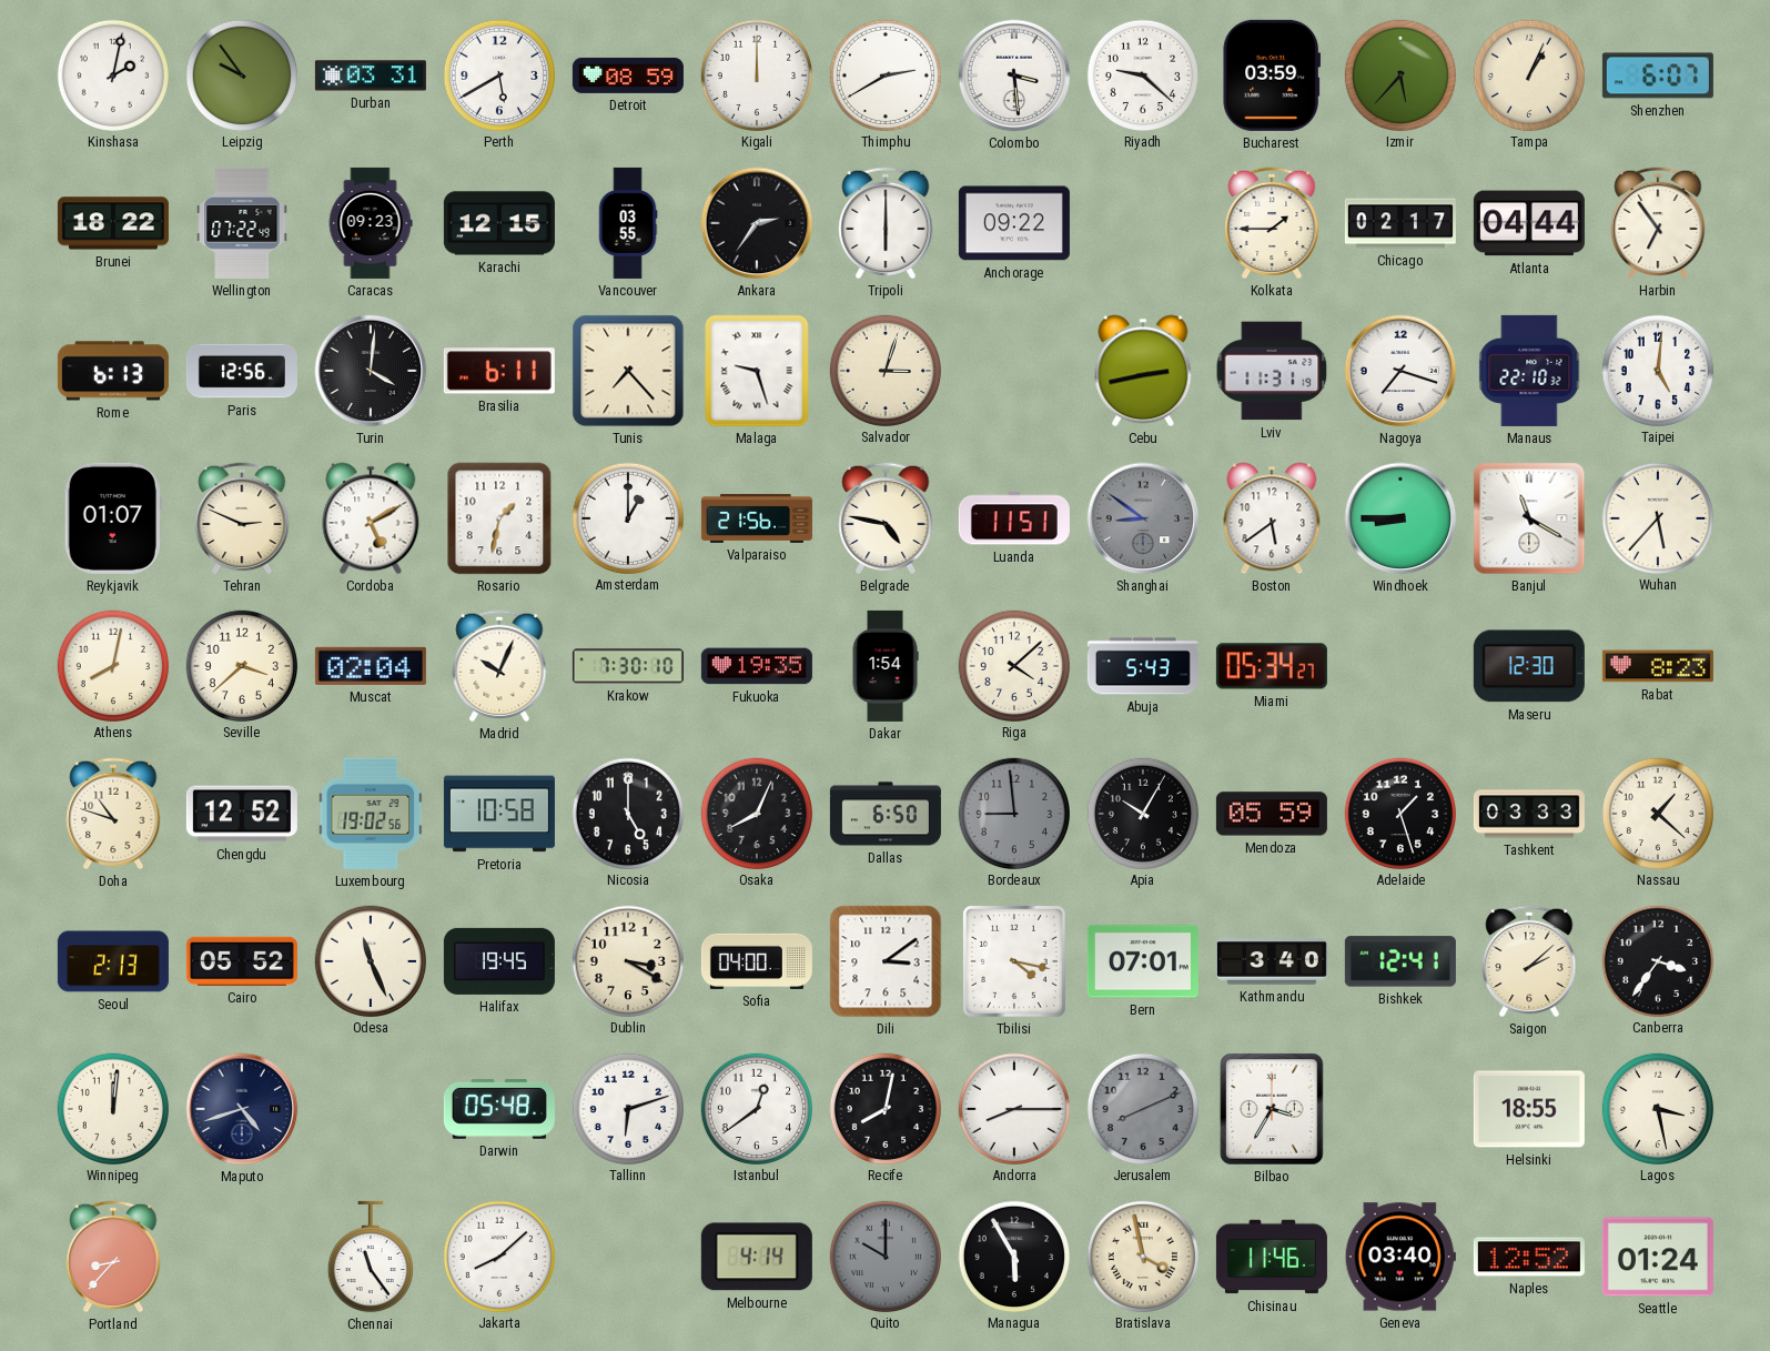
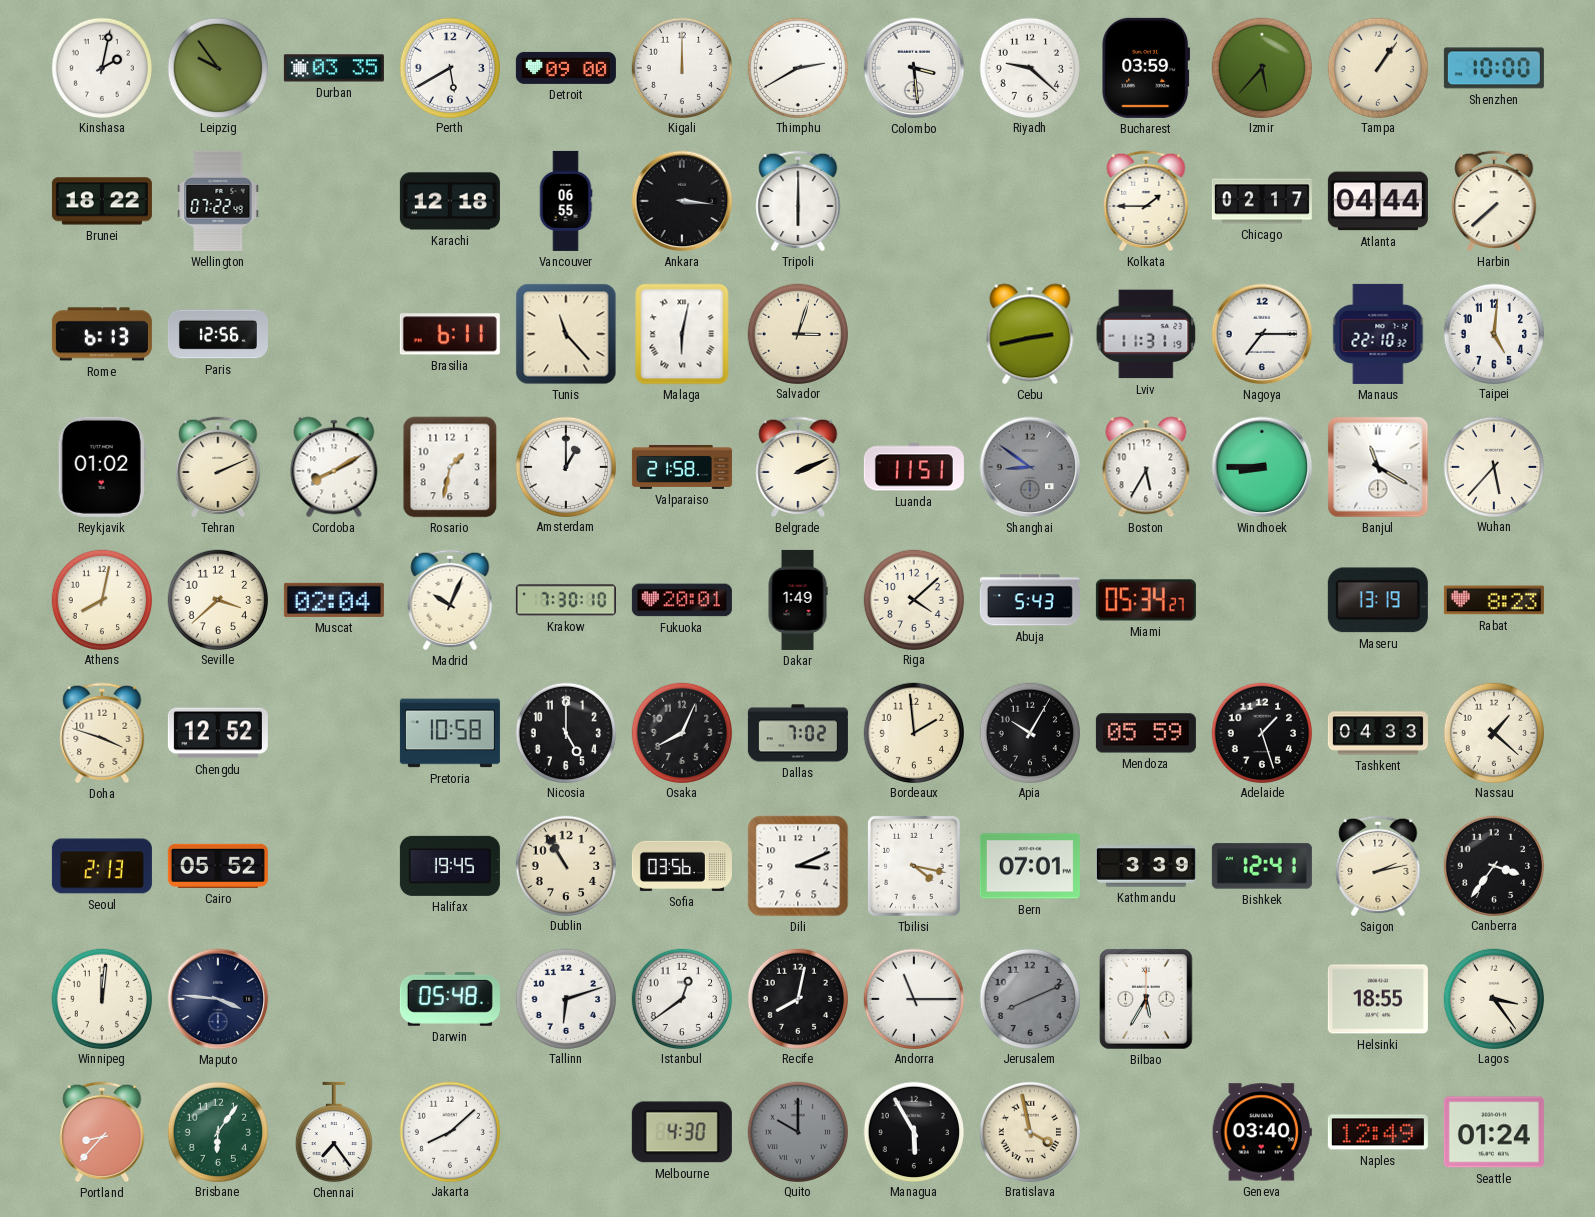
Durban: 03:31 -> 03:35
Detroit: 08:59 -> 09:00
Tampa: 1:04 -> 1:06
Shenzhen: 6:07 -> 10:00
Caracas: 09:23 -> none
Karachi: 12:15 -> 12:18
Vancouver: 03:55 -> 06:55
Ankara: 2:36 -> 3:16
Anchorage: 09:22 -> none
Harbin: 6:54 -> 7:38
Turin: 4:01 -> none
Tunis: 7:23 -> 11:23
Malaga: 9:27 -> 6:02
Nagoya: 7:18 -> 7:15
Reykjavik: 01:07 -> 01:02
Tehran: 2:49 -> 2:11
Cordoba: 5:10 -> 8:10
Valparaiso: 21:56 -> 21:58
Belgrade: 4:47 -> 2:11
Boston: 5:39 -> 5:35
Fukuoka: 19:35 -> 20:01
Dakar: 1:54 -> 1:49
Maseru: 12:30 -> 13:19
Doha: 10:48 -> 3:48
Luxembourg: 19:02 -> none
Dallas: 6:50 -> 7:02
Bordeaux: 8:59 -> 1:59
Bordeaux dial: grey -> cream
Tashkent: 03:33 -> 04:33
Odesa: 11:26 -> none
Dublin: 3:20 -> 10:55
Sofia: 04:00 -> 03:56
Dili: 3:09 -> 3:11
Kathmandu: 3:40 -> 3:39
Saigon: 2:08 -> 2:13
Maputo: 4:42 -> 3:46
Andorra: 8:15 -> 11:15
Bilbao: 3:35 -> 5:35
Lagos: 3:28 -> 3:24
Brisbane: none -> 6:06
Chennai: 11:24 -> 7:24
Melbourne: 4:14 -> 4:30
Chisinau: 11:46 -> none
Naples: 12:52 -> 12:49
